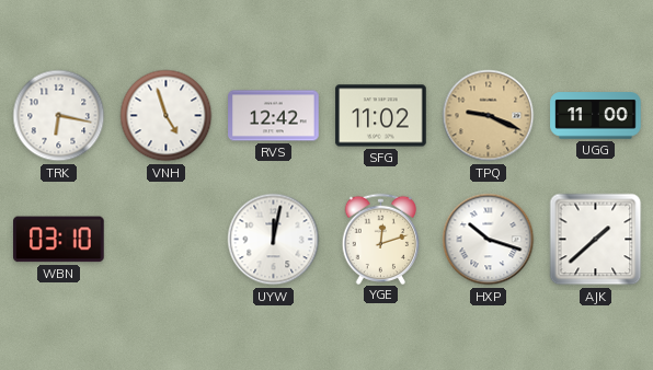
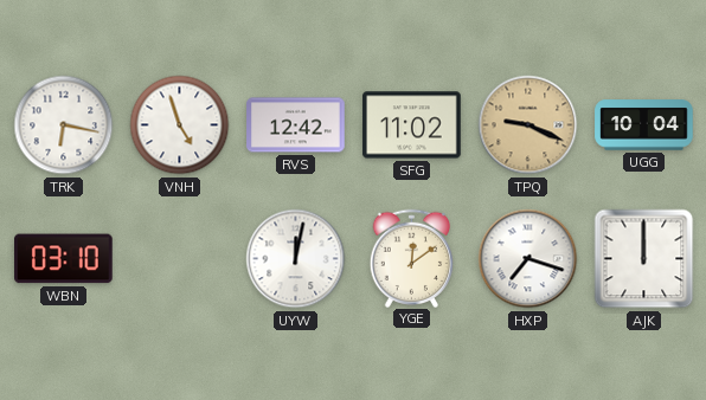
UGG: 11:00 -> 10:04
YGE: 12:12 -> 12:09
HXP: 10:18 -> 7:18
AJK: 1:38 -> 12:00
